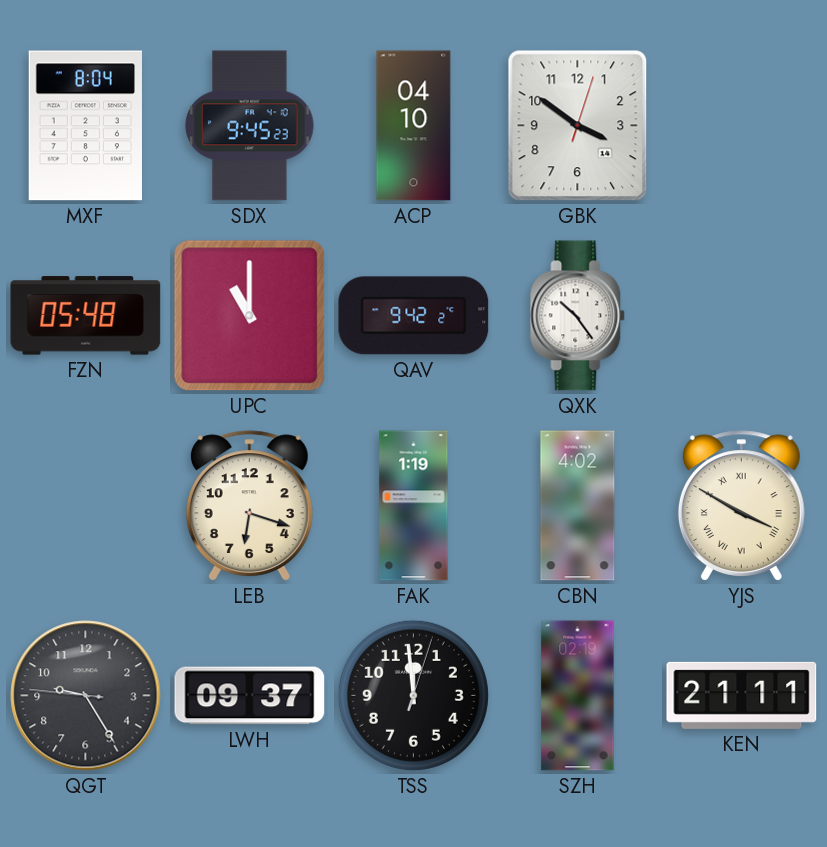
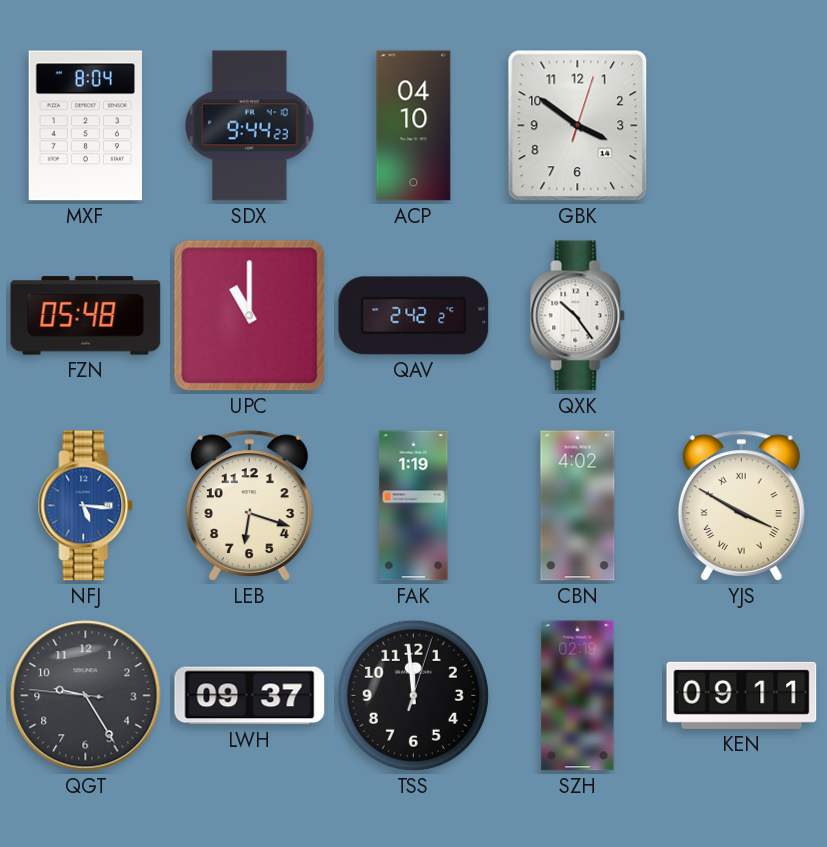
SDX: 9:45 -> 9:44
QAV: 9:42 -> 2:42
NFJ: none -> 5:16
KEN: 21:11 -> 09:11
